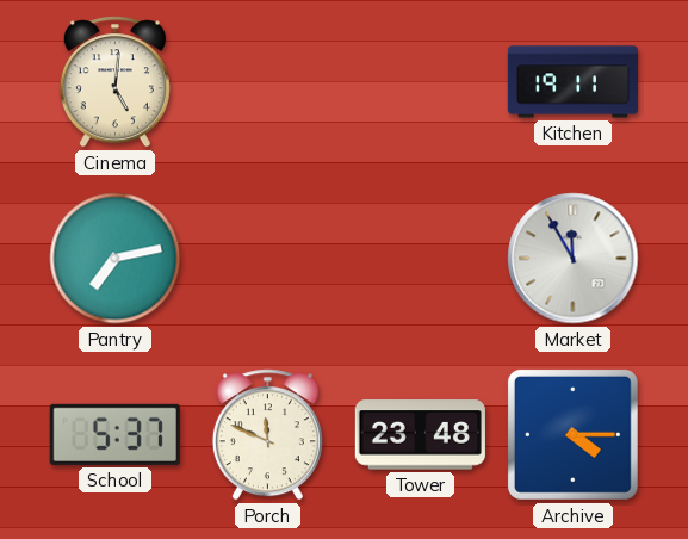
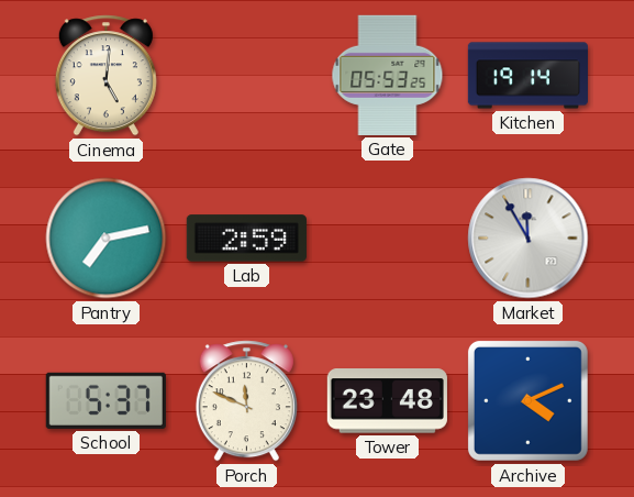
Gate: none -> 05:53
Kitchen: 19:11 -> 19:14
Lab: none -> 2:59
Archive: 4:15 -> 4:11
